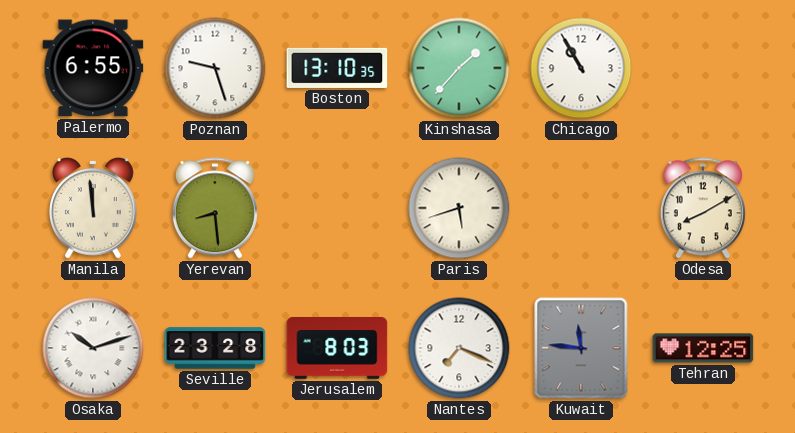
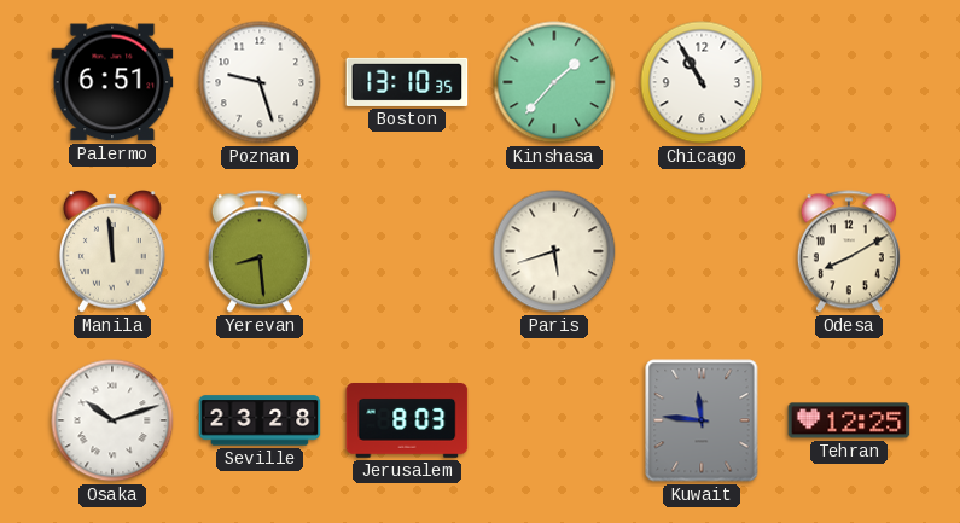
Palermo: 6:55 -> 6:51
Nantes: 7:19 -> none
